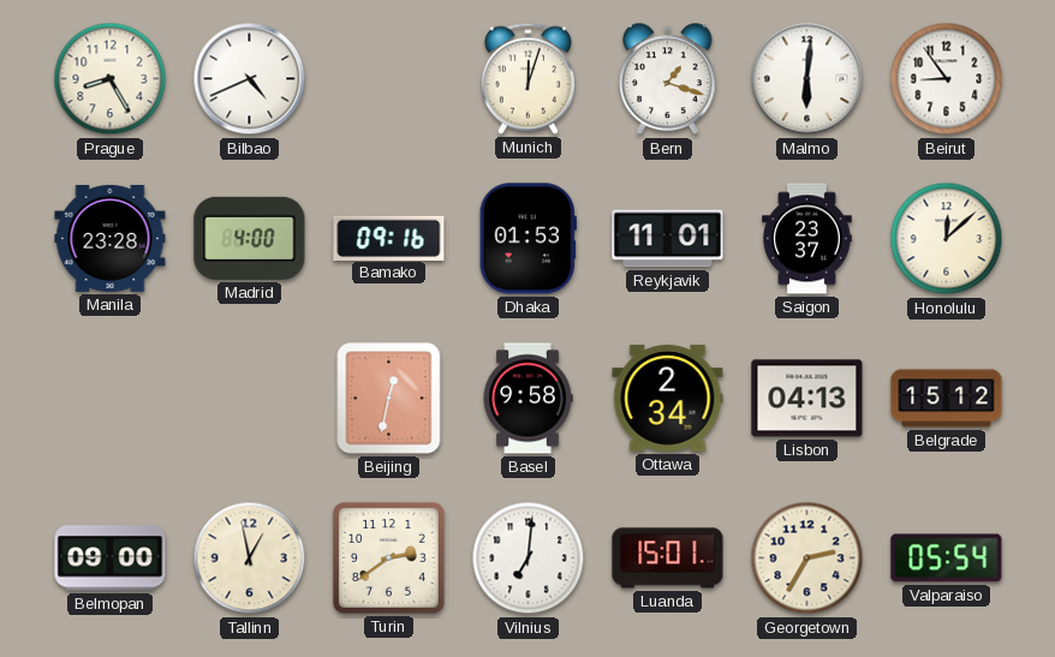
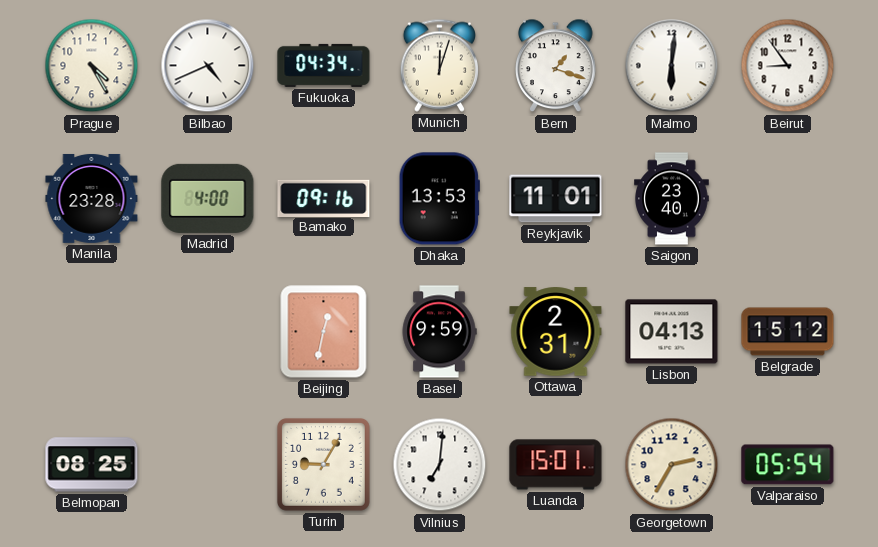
Prague: 8:25 -> 4:25
Fukuoka: none -> 04:34
Dhaka: 01:53 -> 13:53
Saigon: 23:37 -> 23:40
Honolulu: 12:08 -> none
Basel: 9:58 -> 9:59
Ottawa: 2:34 -> 2:31
Belmopan: 09:00 -> 08:25
Tallinn: 12:58 -> none
Turin: 2:39 -> 9:05
